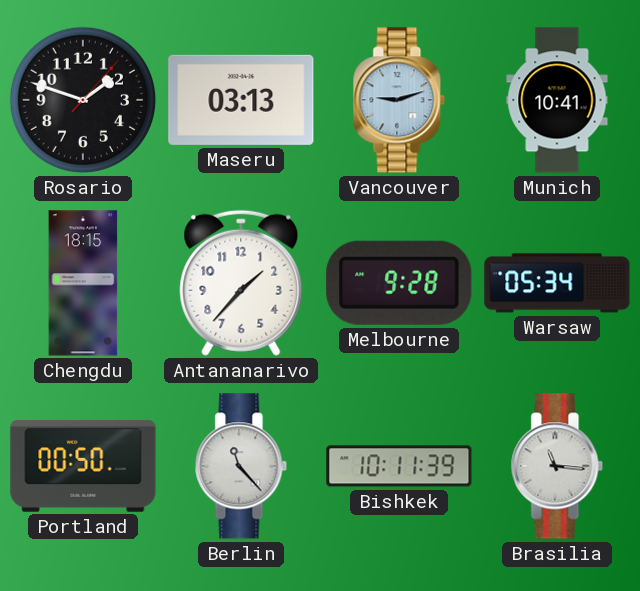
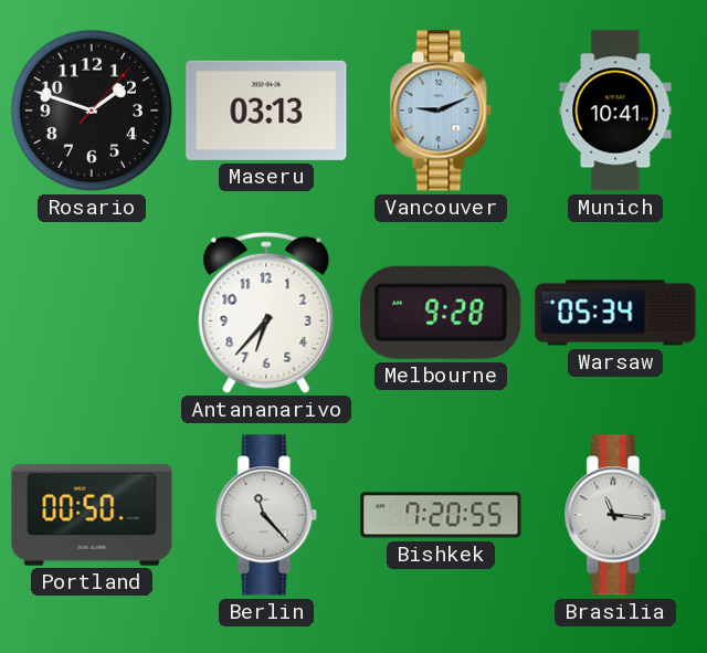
Vancouver: 9:12 -> 9:11
Chengdu: 18:15 -> none
Antananarivo: 1:37 -> 6:37
Bishkek: 10:11 -> 7:20
